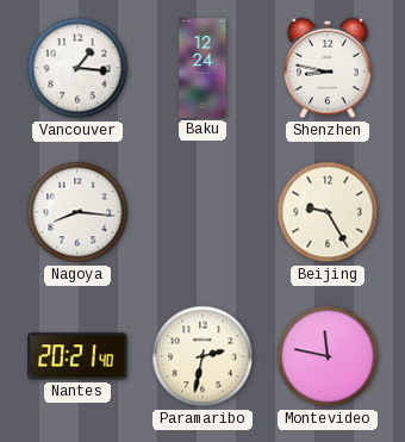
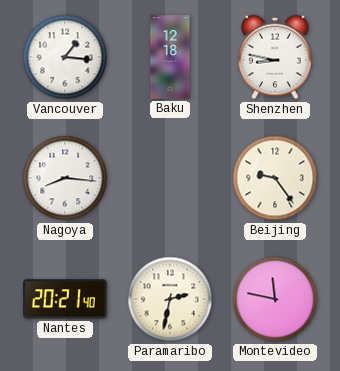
Baku: 12:24 -> 12:18
Beijing: 9:25 -> 9:24
